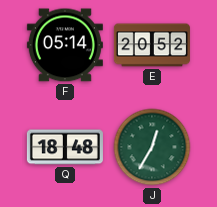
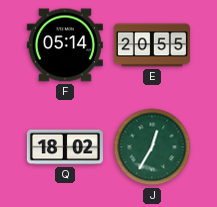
E: 20:52 -> 20:55
Q: 18:48 -> 18:02
